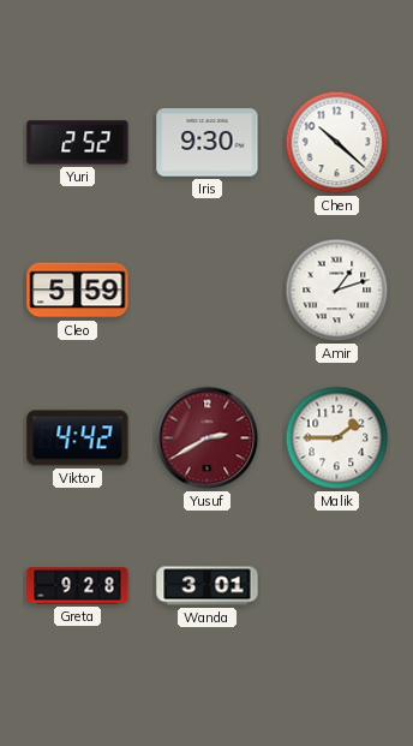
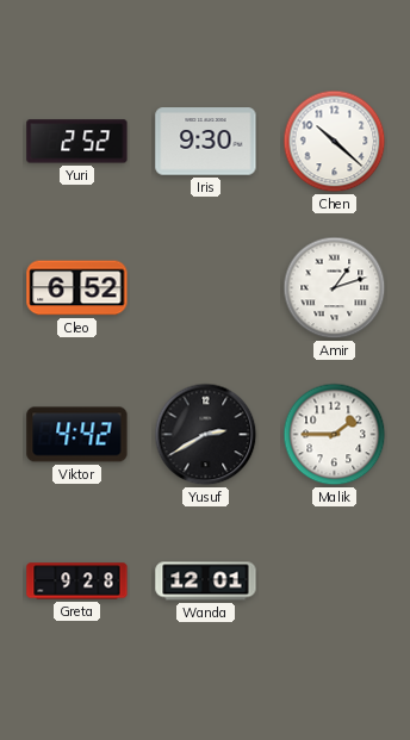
Cleo: 5:59 -> 6:52
Yusuf dial: burgundy -> black
Wanda: 3:01 -> 12:01
